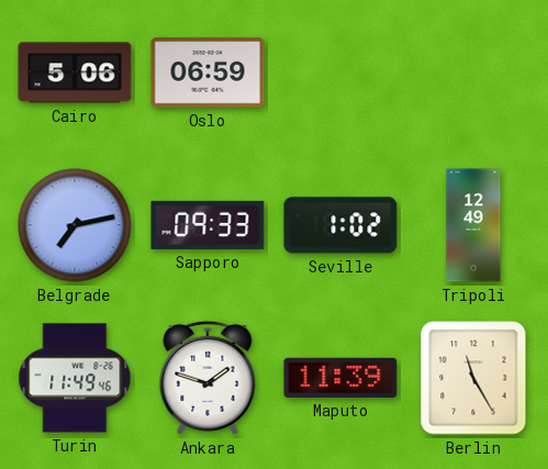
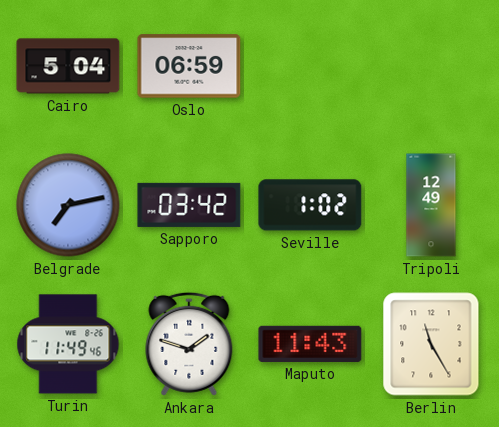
Cairo: 5:06 -> 5:04
Sapporo: 09:33 -> 03:42
Maputo: 11:39 -> 11:43
